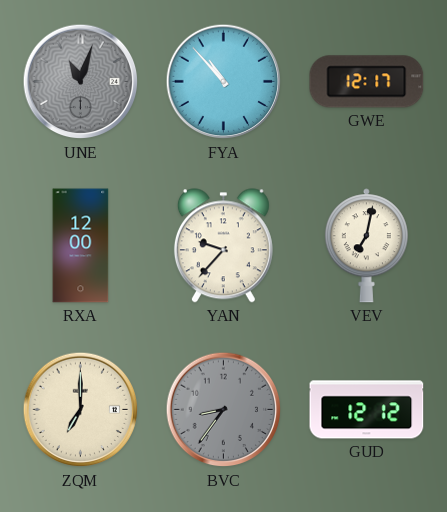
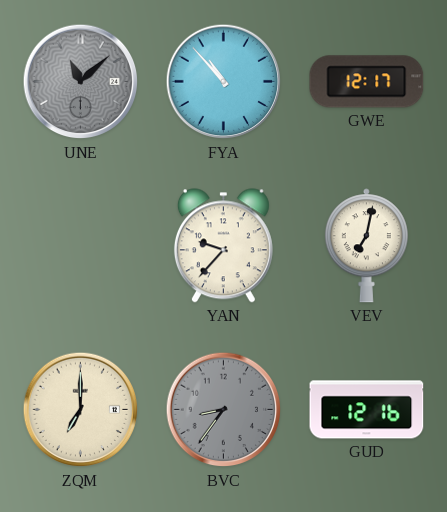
UNE: 11:03 -> 11:08
RXA: 12:00 -> none
GUD: 12:12 -> 12:16
